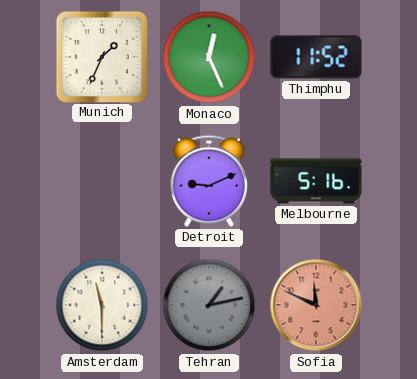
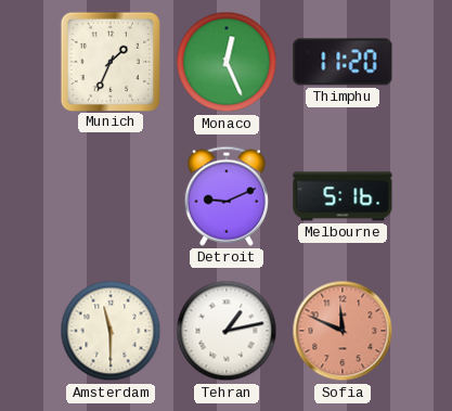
Thimphu: 11:52 -> 11:20
Tehran dial: grey -> white
